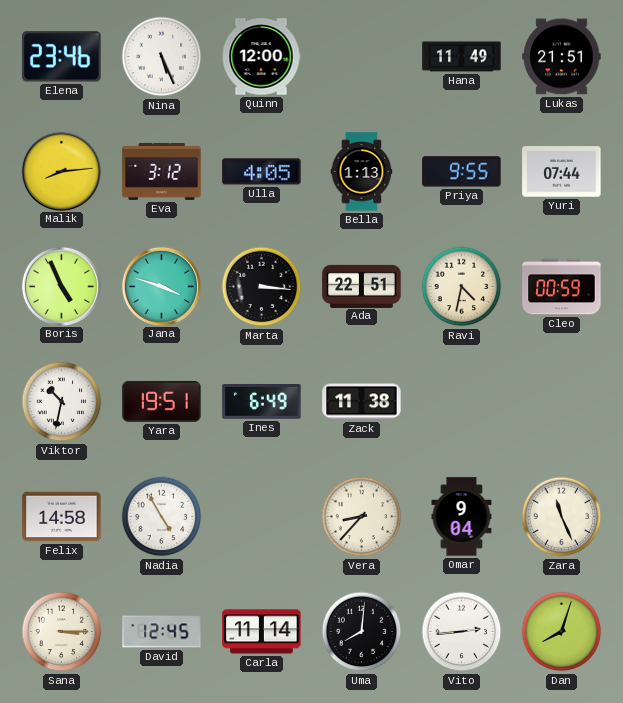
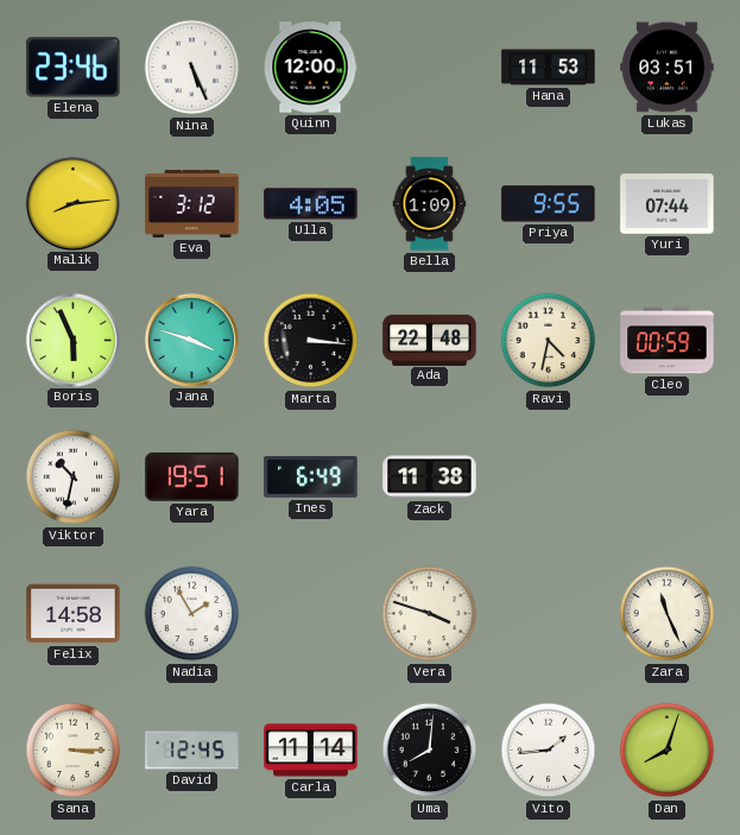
Hana: 11:49 -> 11:53
Lukas: 21:51 -> 03:51
Bella: 1:13 -> 1:09
Boris: 4:56 -> 5:56
Ada: 22:51 -> 22:48
Nadia: 4:55 -> 1:55
Vera: 8:37 -> 3:48
Omar: 9:04 -> none
Vito: 2:44 -> 1:44
